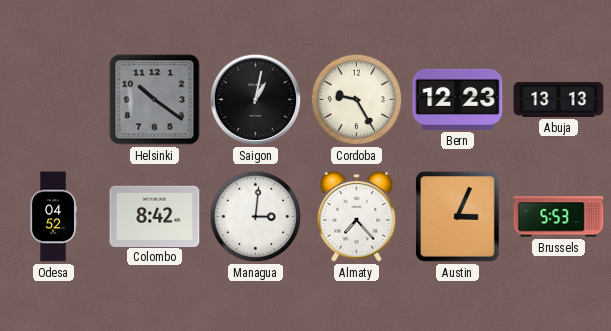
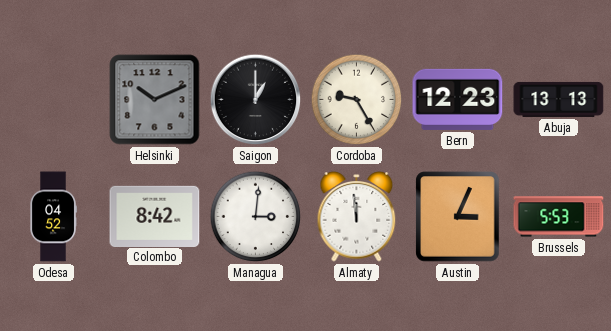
Helsinki: 10:21 -> 10:11
Saigon: 1:02 -> 1:00
Almaty: 7:23 -> 11:59
